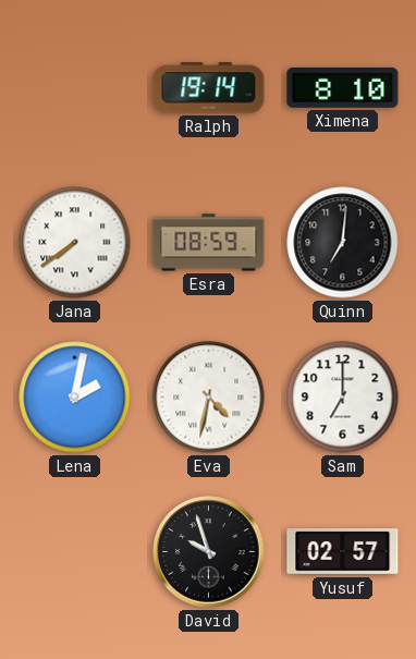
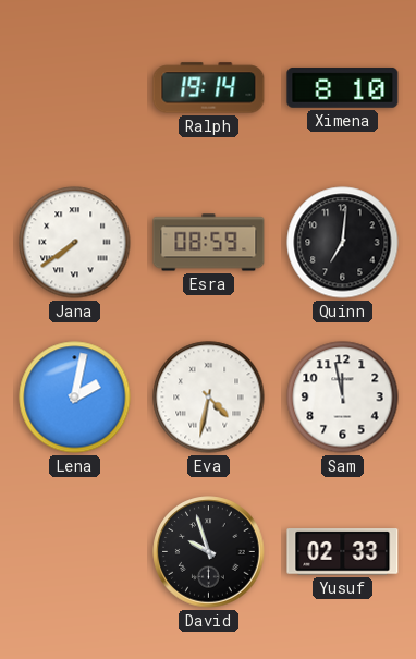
Sam: 7:00 -> 11:58
Yusuf: 02:57 -> 02:33
